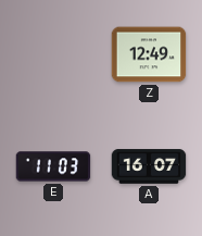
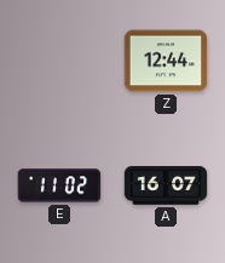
Z: 12:49 -> 12:44
E: 11:03 -> 11:02
